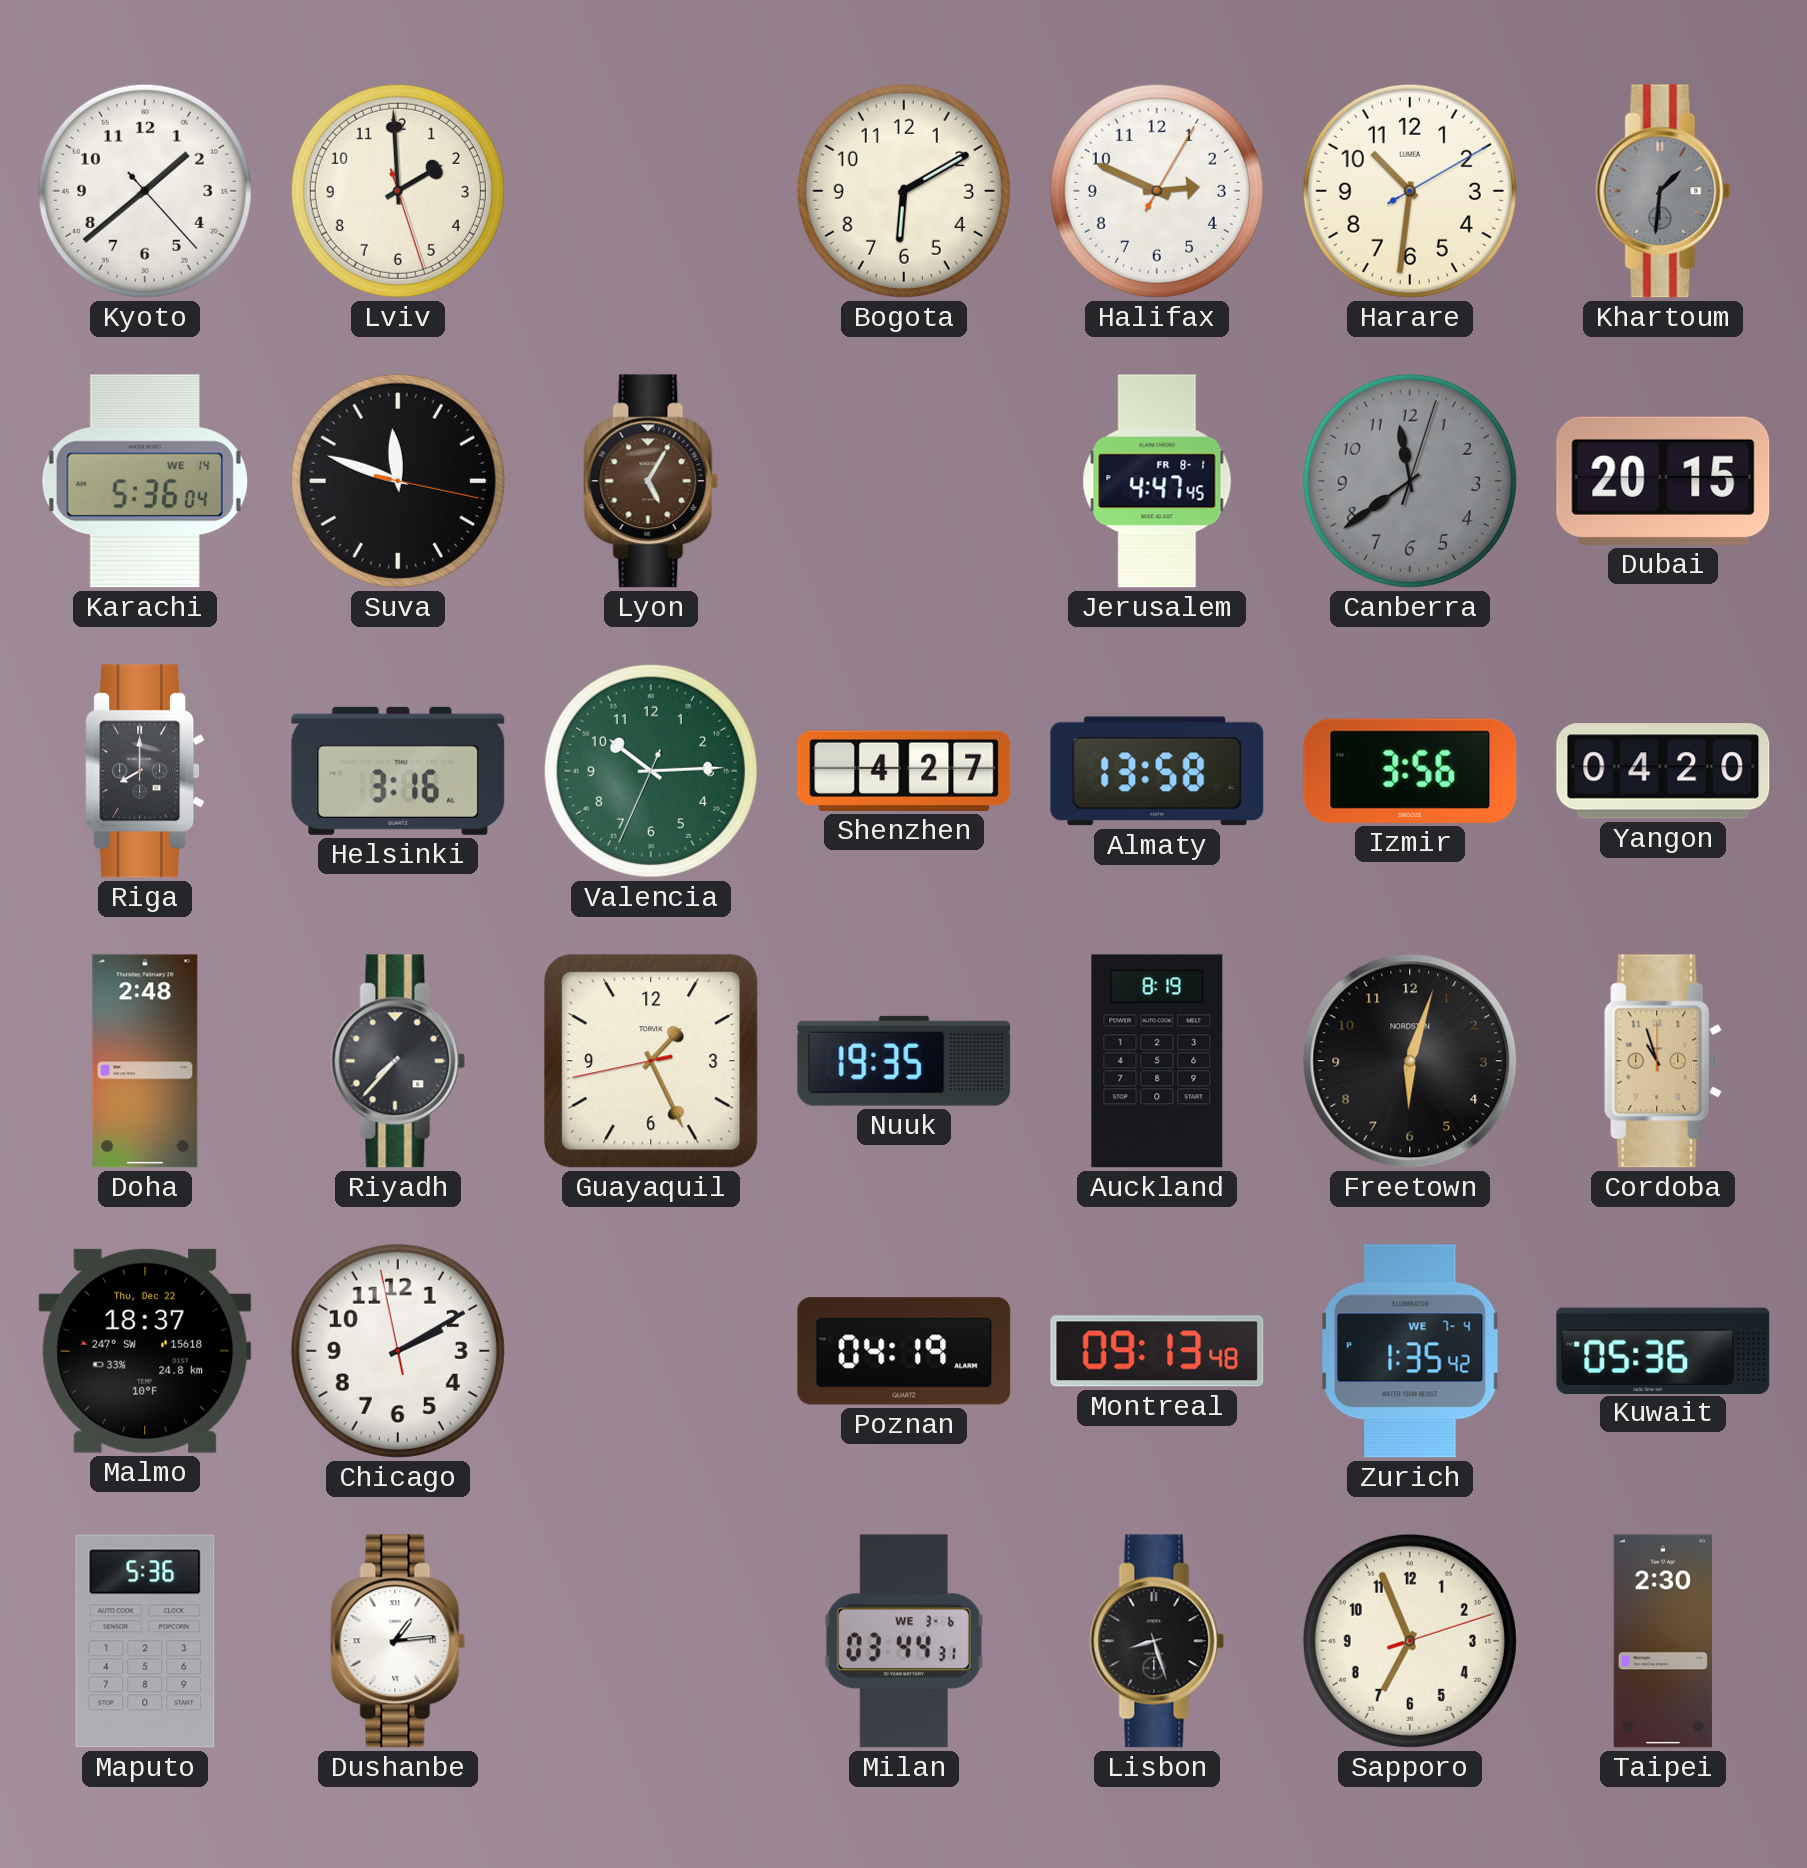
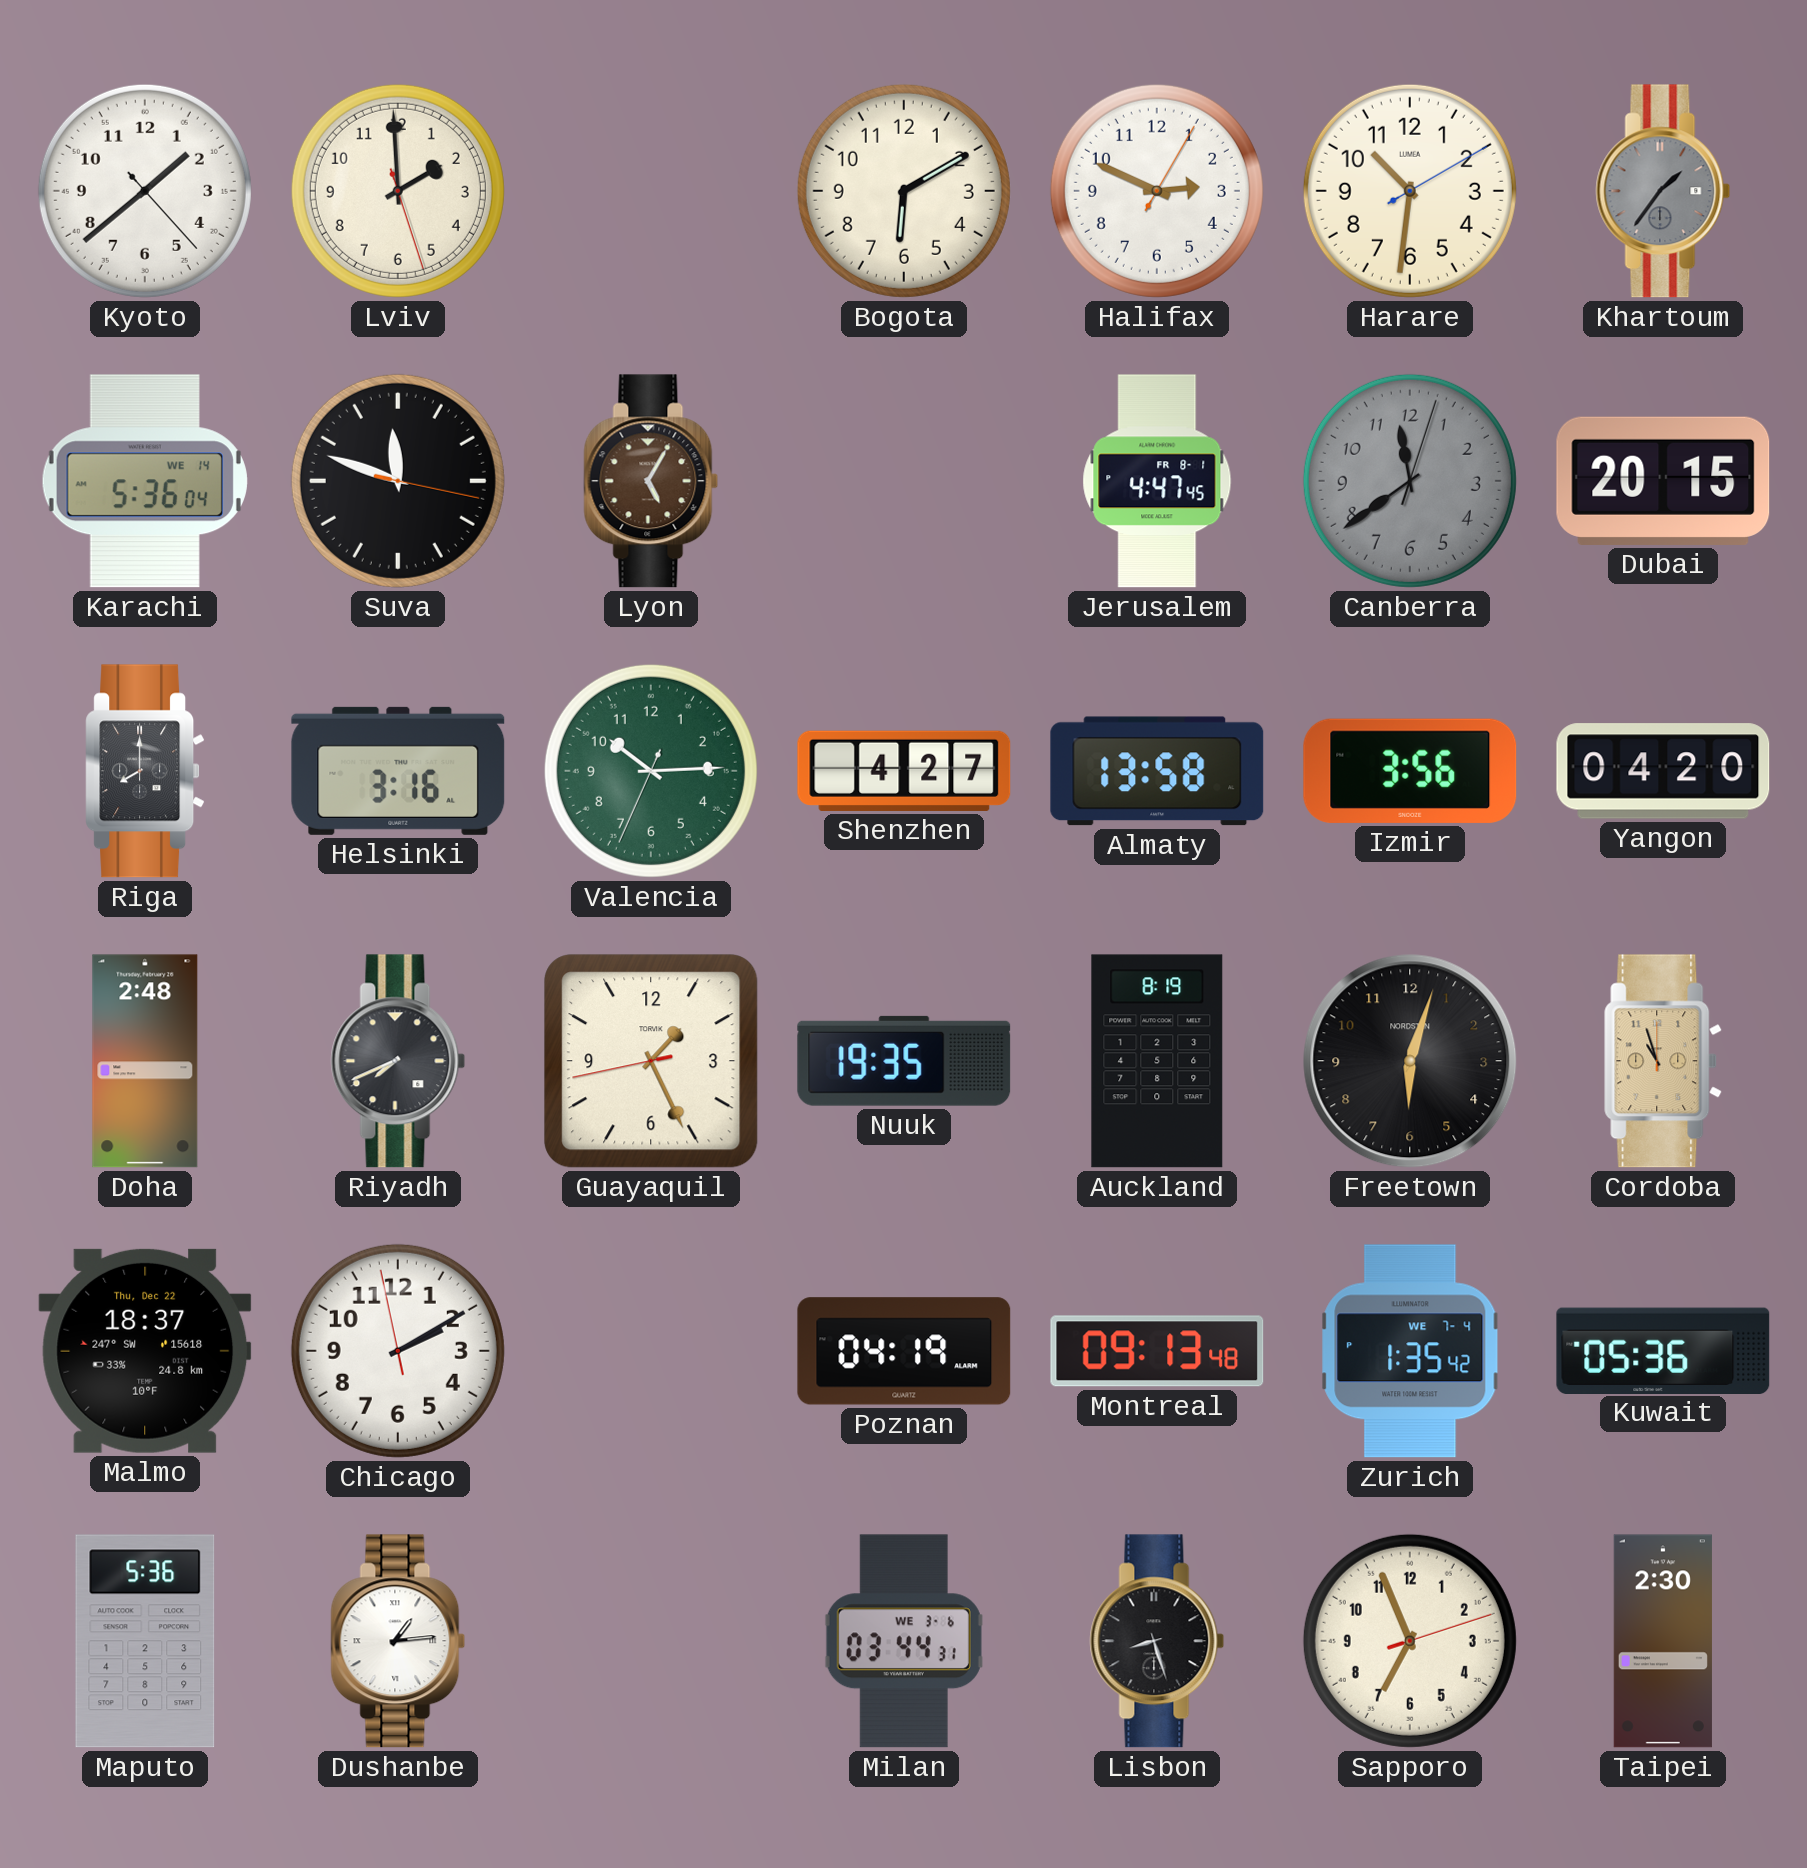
Khartoum: 1:31 -> 1:36
Riyadh: 7:37 -> 7:41
